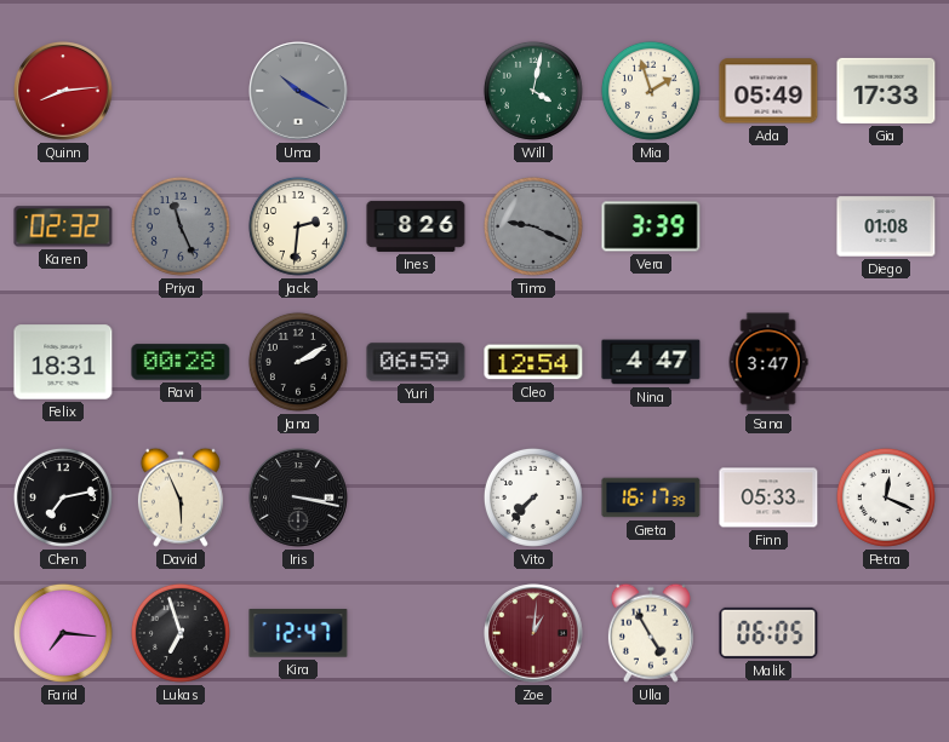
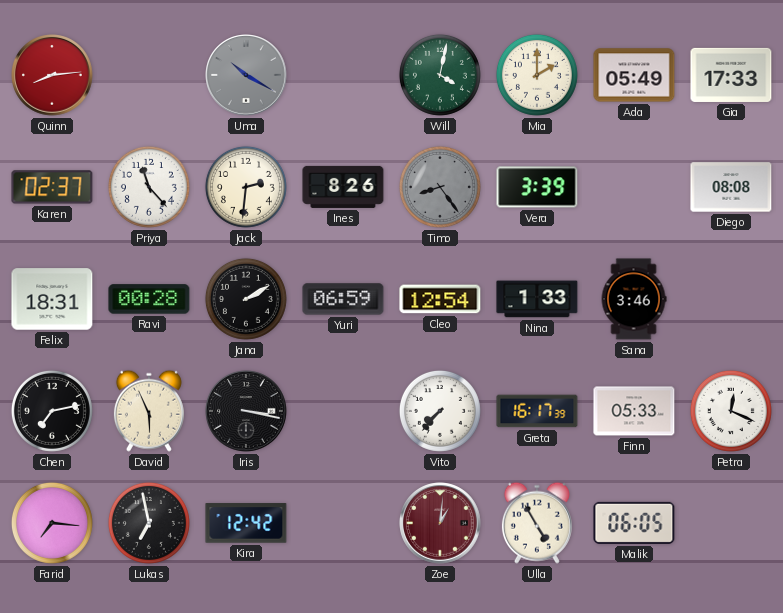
Mia: 1:57 -> 2:00
Karen: 02:32 -> 02:37
Priya: 11:26 -> 11:23
Priya dial: grey -> white
Timo: 9:19 -> 8:24
Diego: 01:08 -> 08:08
Nina: 4:47 -> 1:33
Sana: 3:47 -> 3:46
Lukas: 6:57 -> 6:58
Kira: 12:47 -> 12:42
